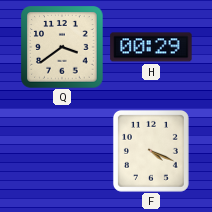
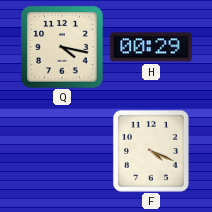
Q: 3:39 -> 4:17
